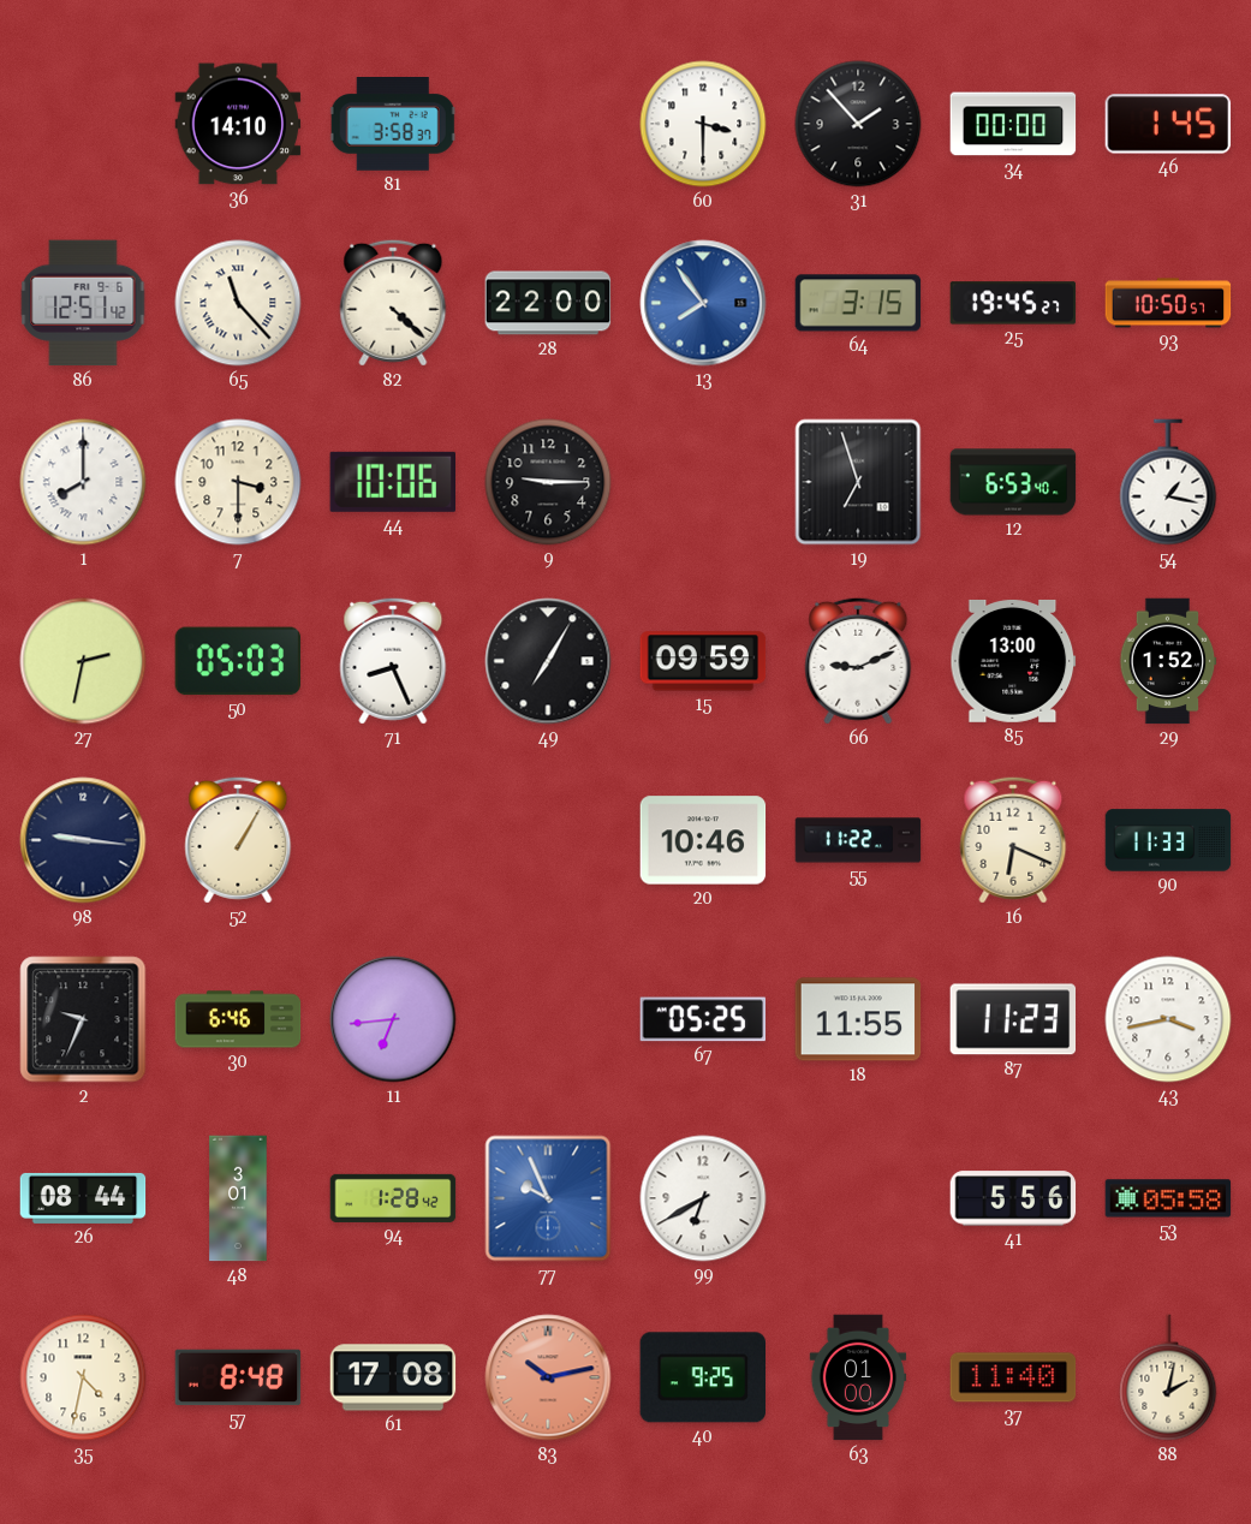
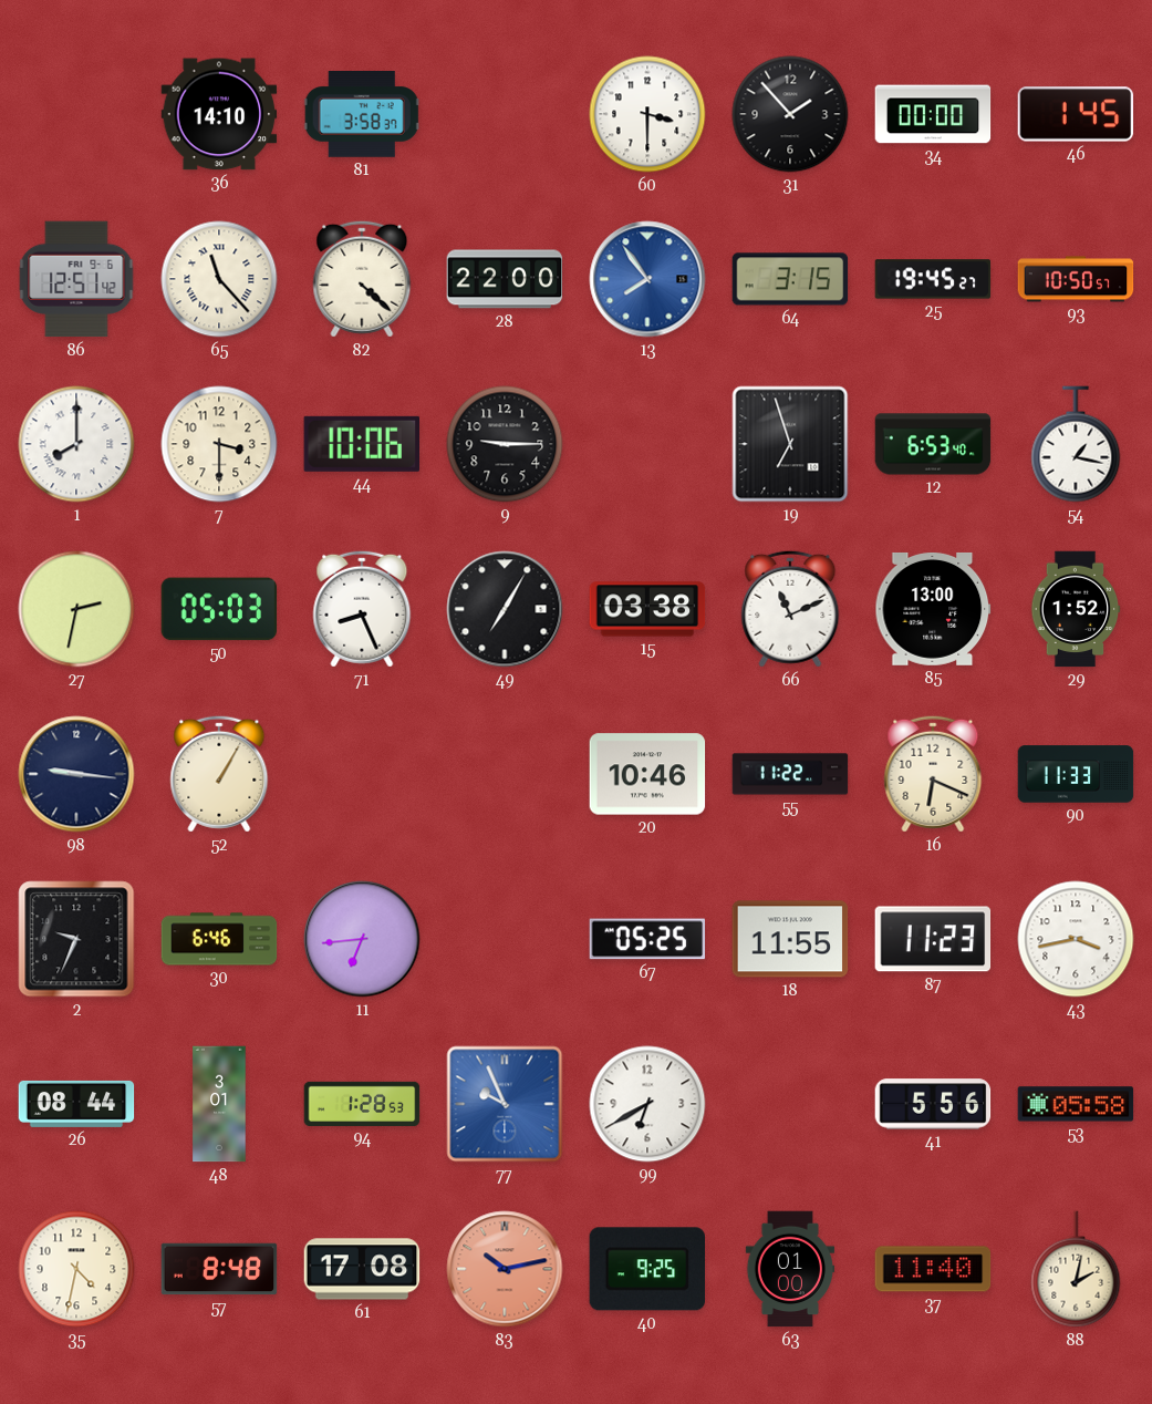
15: 09:59 -> 03:38
66: 9:11 -> 11:11
94: 1:28:42 -> 1:28:53
